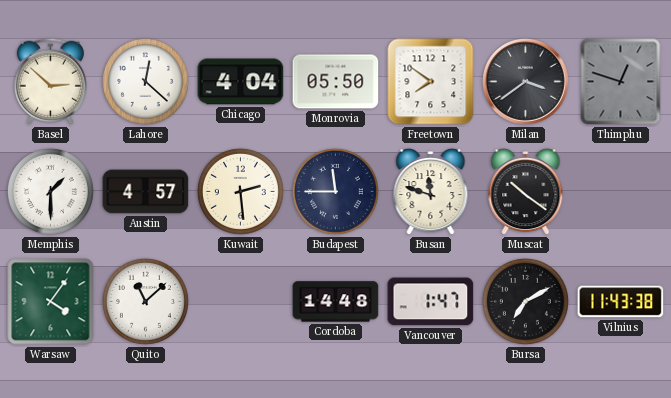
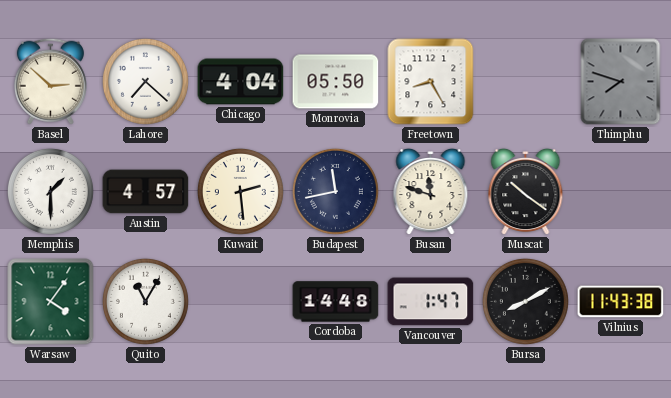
Lahore: 12:22 -> 7:22
Freetown: 7:51 -> 8:25
Milan: 3:39 -> none
Thimphu: 12:48 -> 7:48
Budapest: 11:45 -> 11:43
Quito: 11:08 -> 11:05
Bursa: 7:10 -> 8:10
